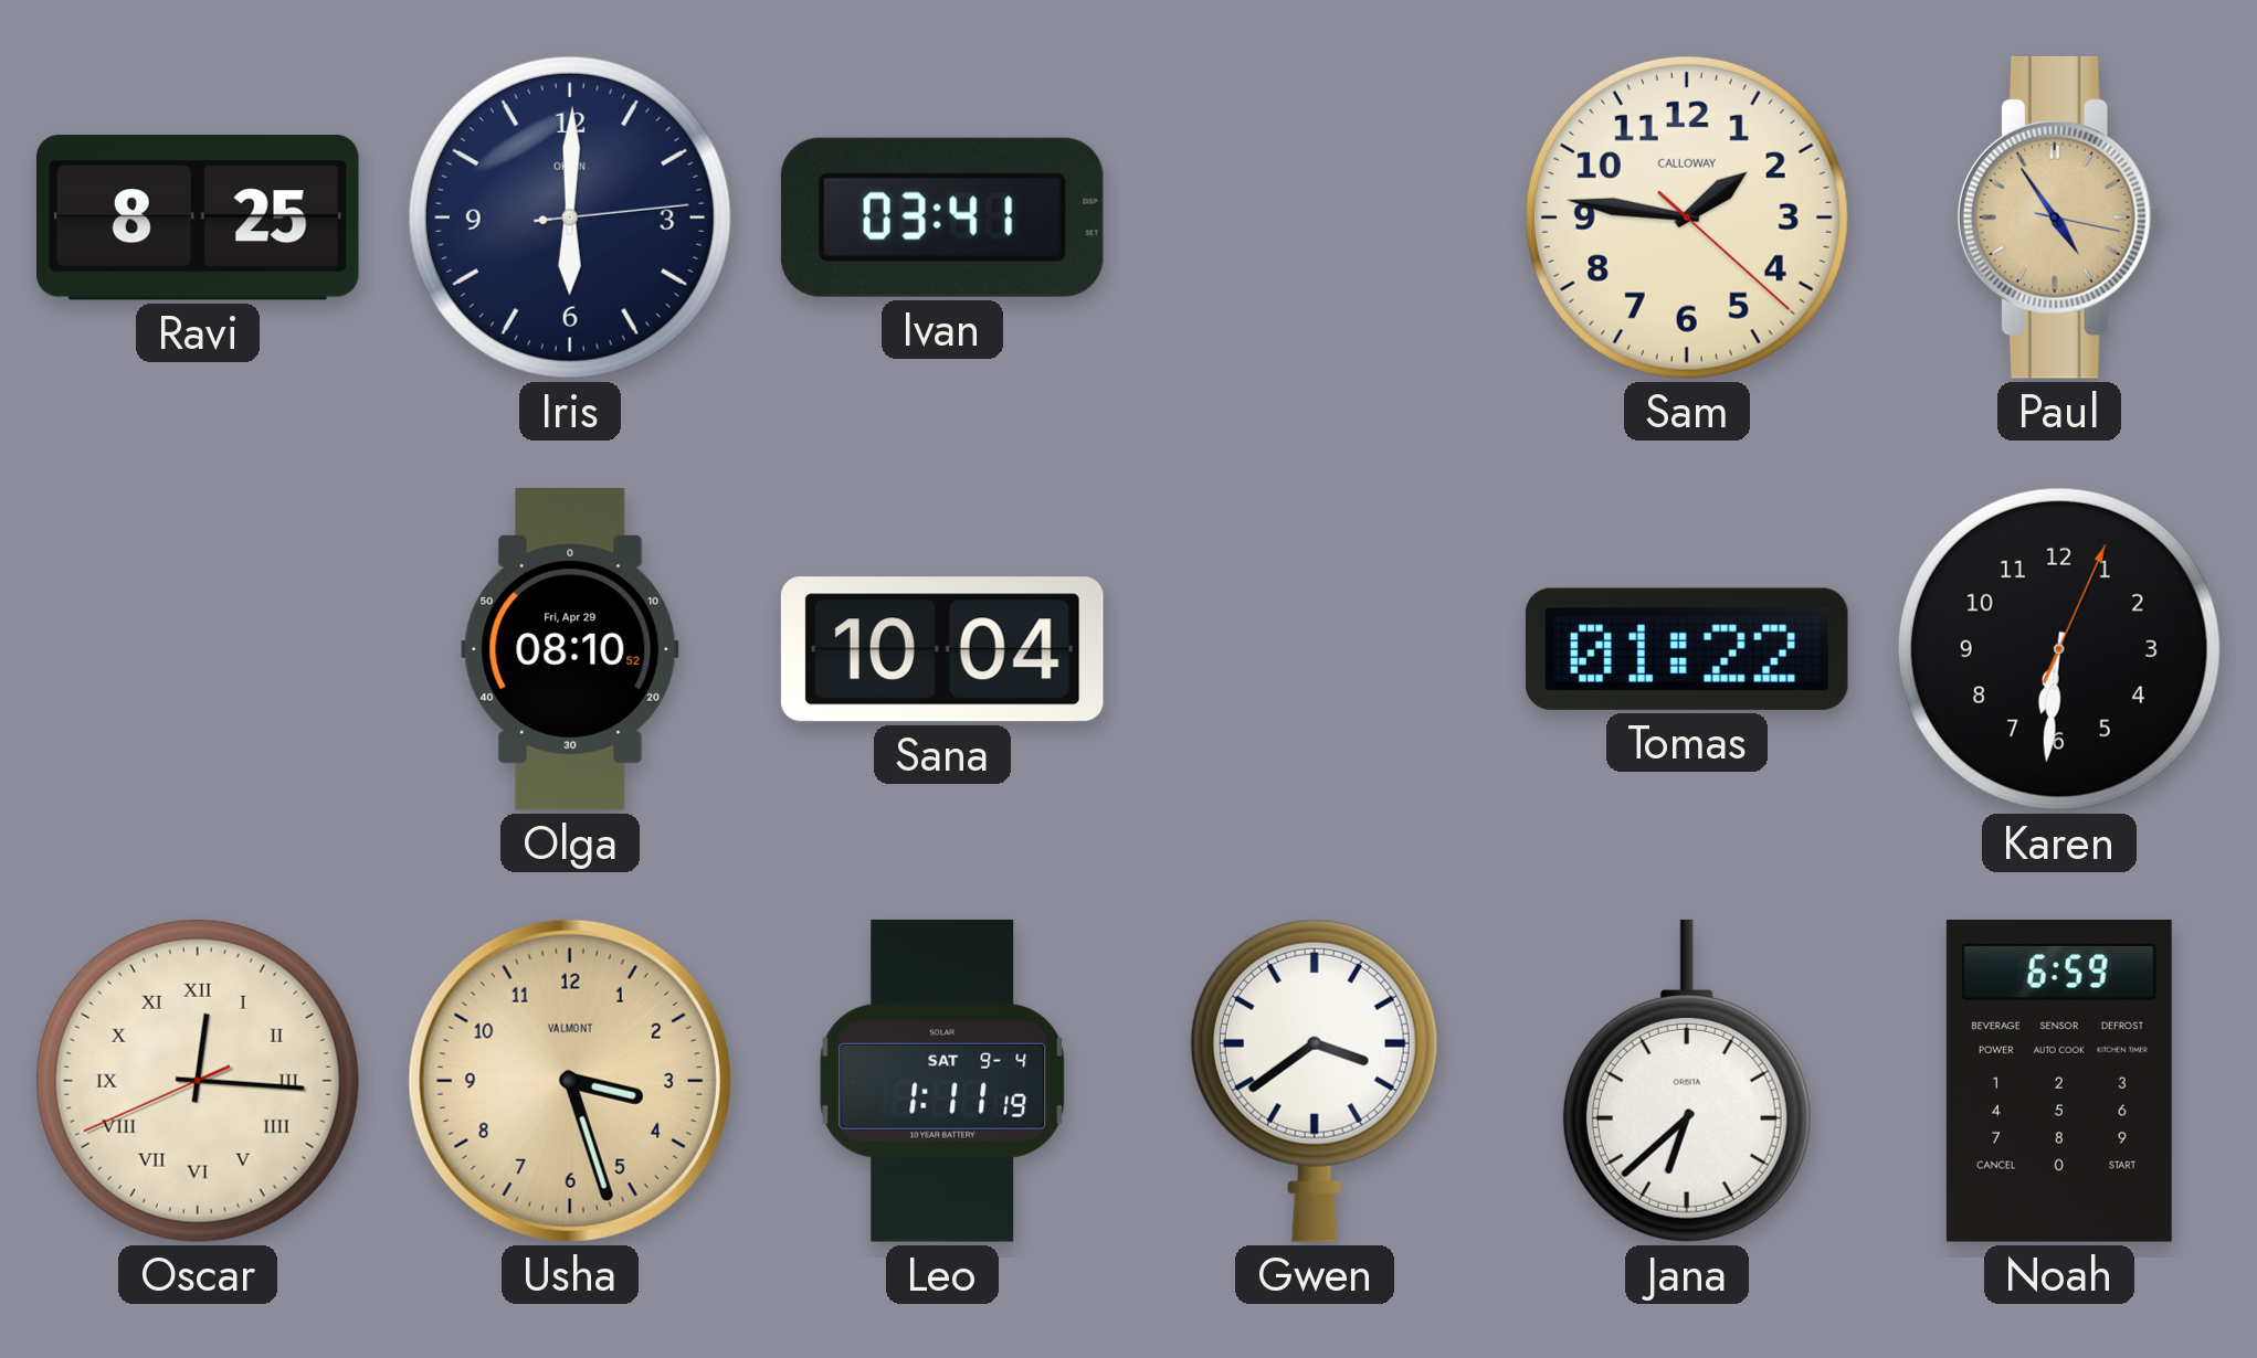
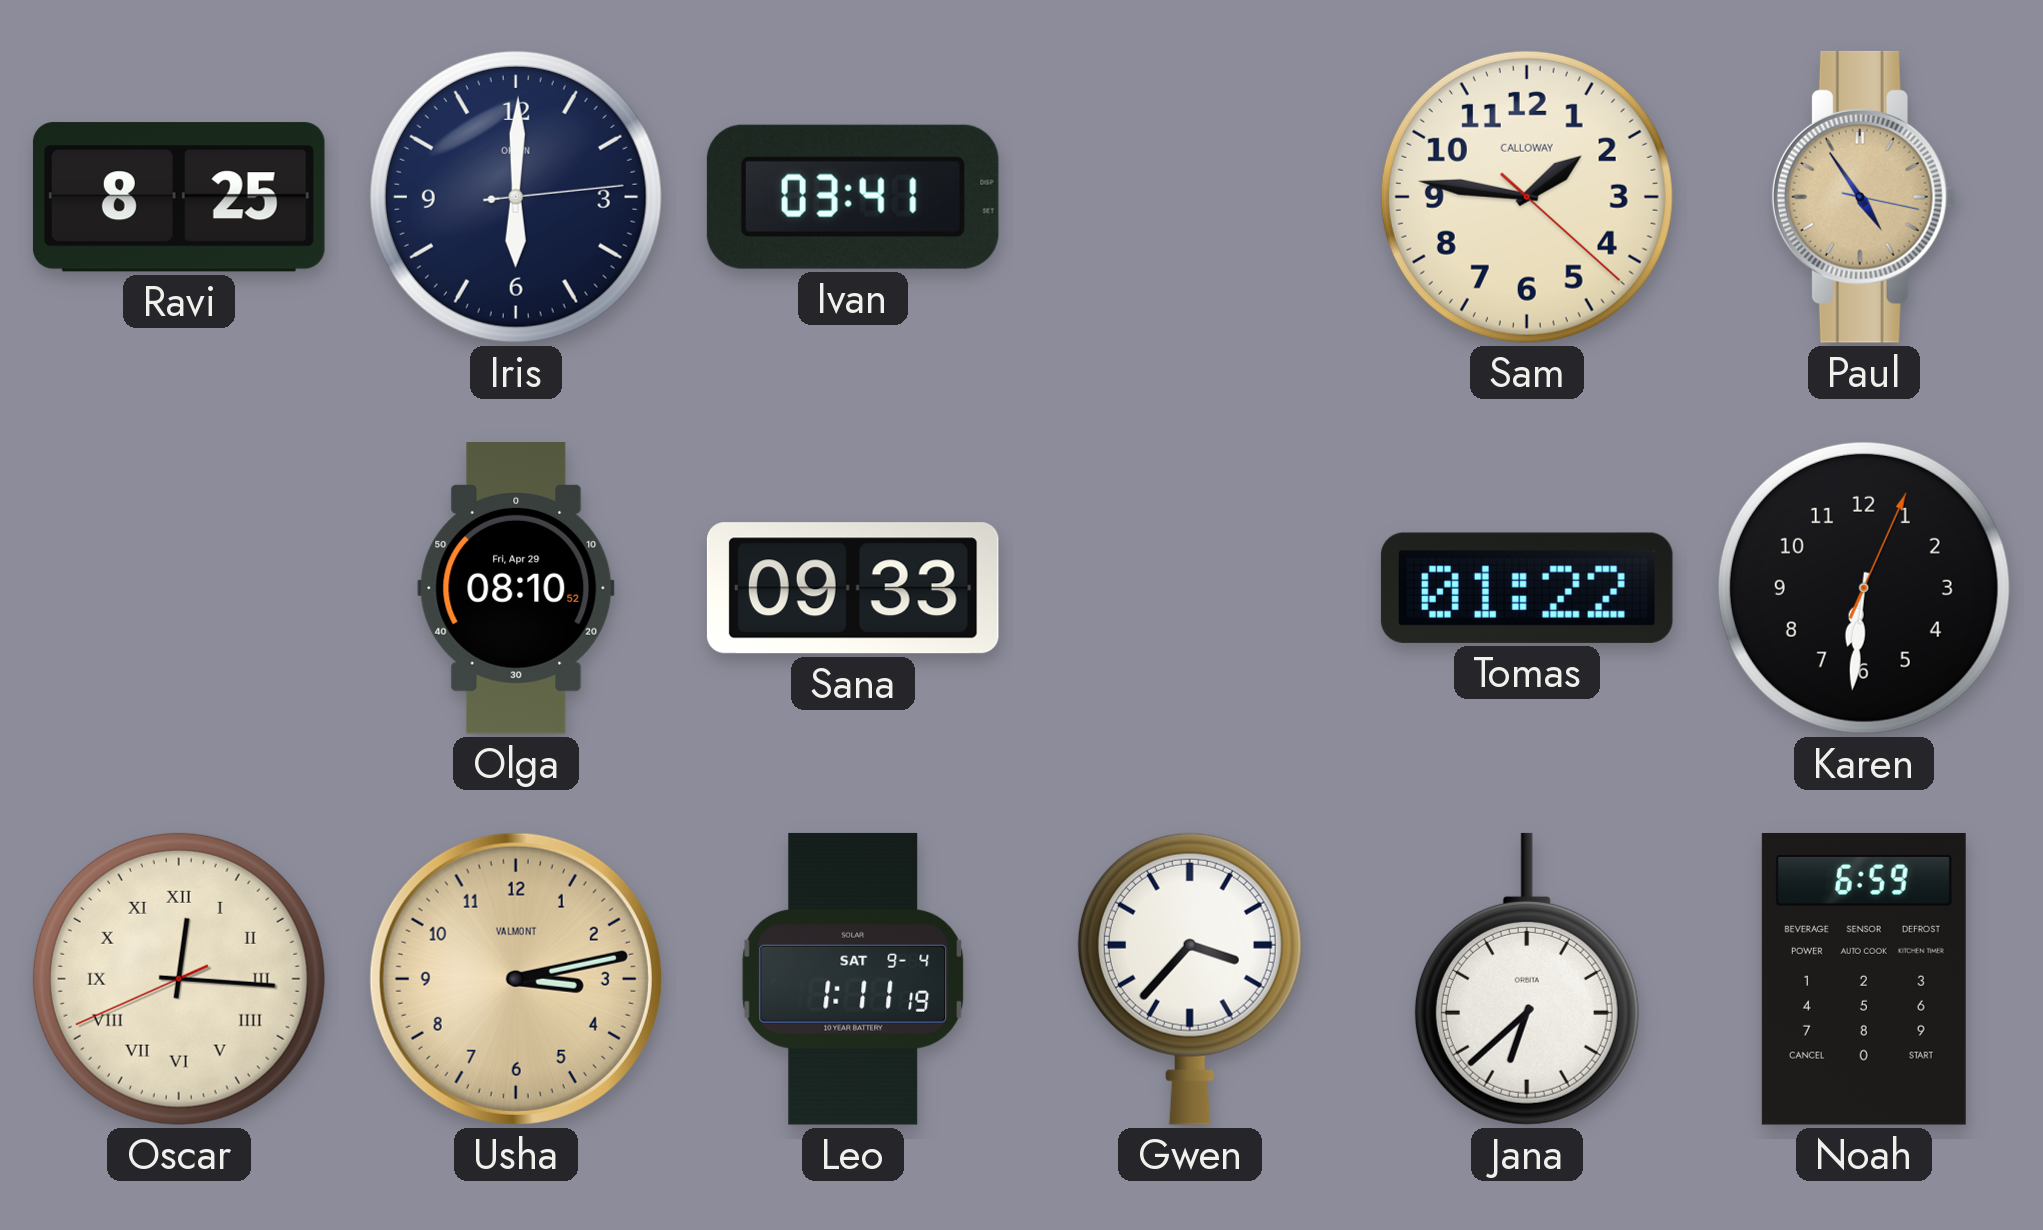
Sana: 10:04 -> 09:33
Usha: 3:27 -> 3:13
Gwen: 3:39 -> 3:37
